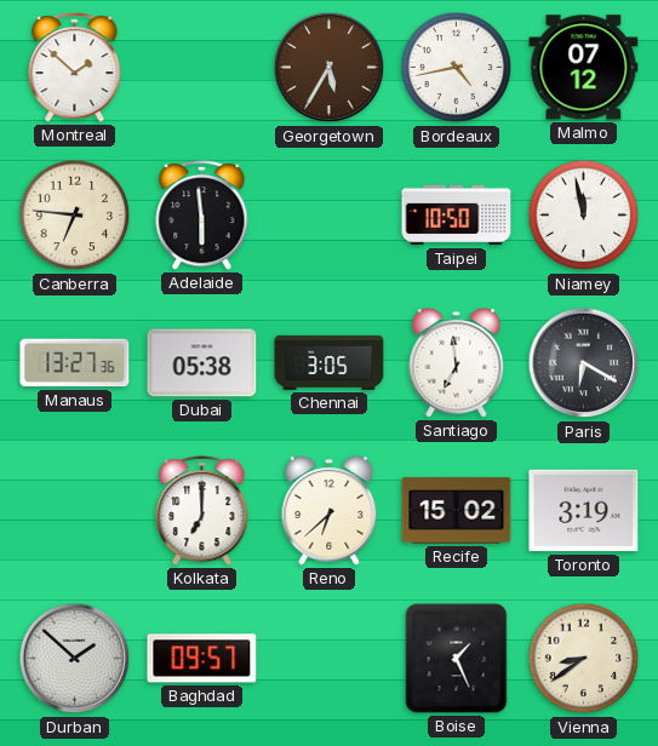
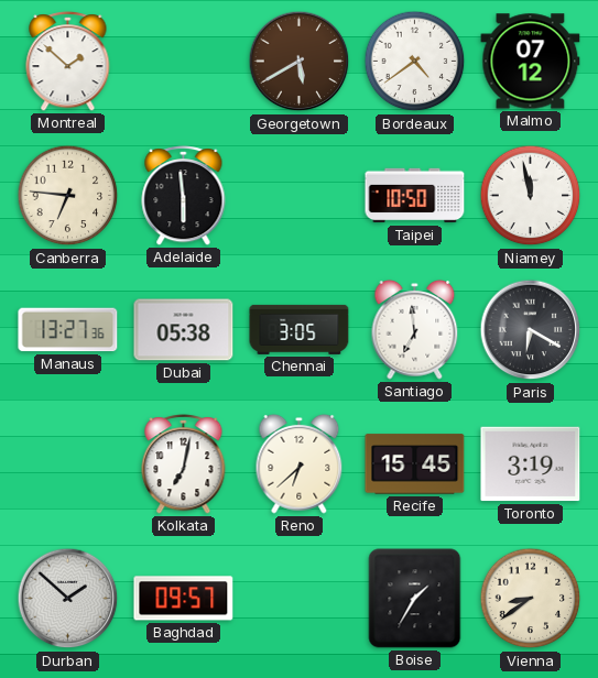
Georgetown: 5:35 -> 5:40
Bordeaux: 4:43 -> 4:39
Kolkata: 7:00 -> 7:02
Recife: 15:02 -> 15:45
Boise: 1:26 -> 1:35
